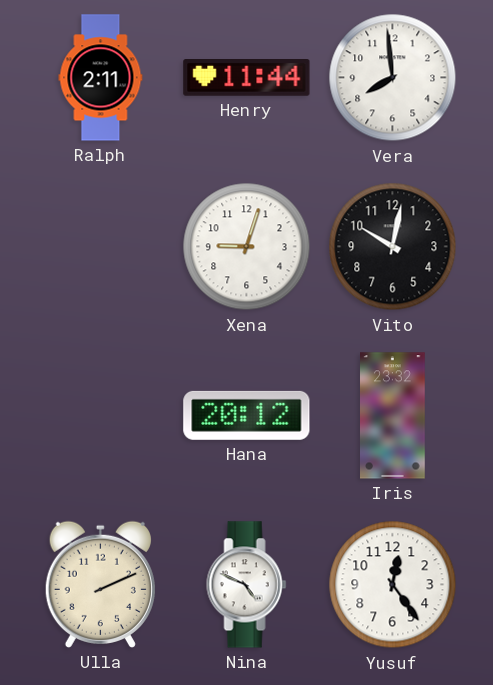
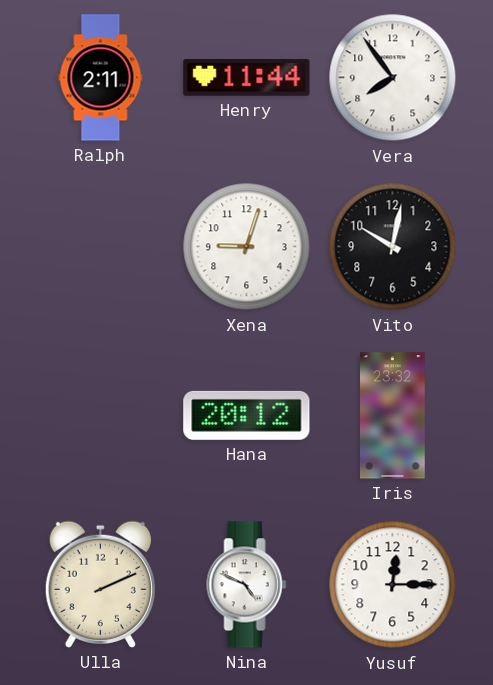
Vera: 7:59 -> 7:54
Yusuf: 12:24 -> 12:15
